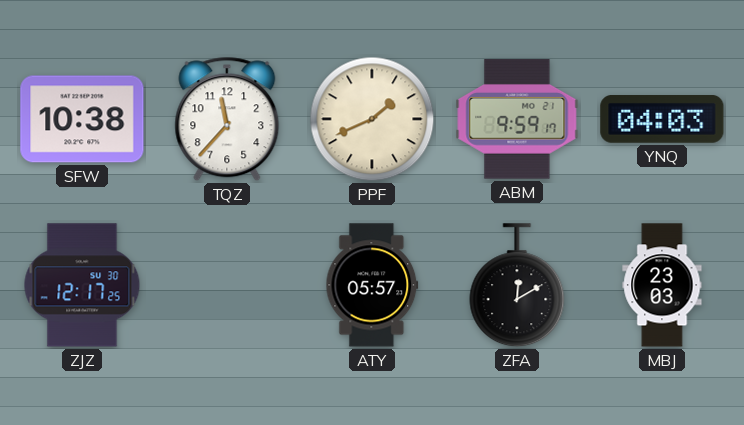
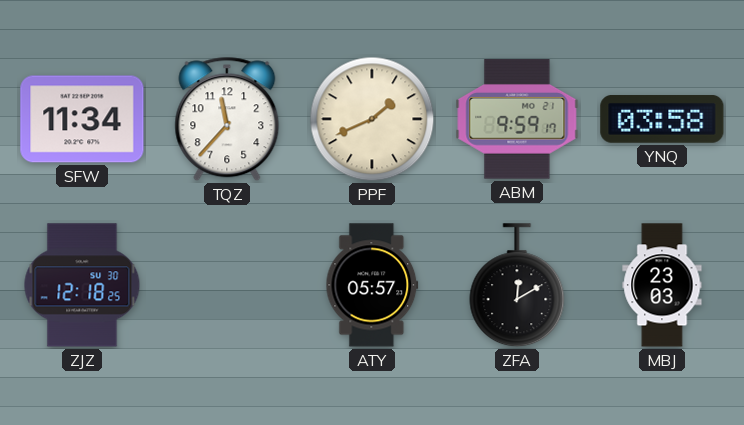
SFW: 10:38 -> 11:34
YNQ: 04:03 -> 03:58
ZJZ: 12:17 -> 12:18
